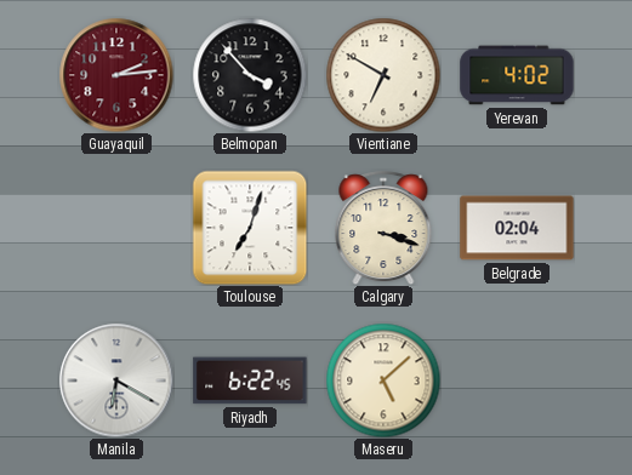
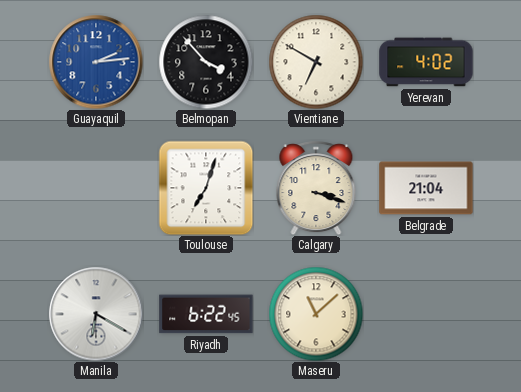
Guayaquil dial: burgundy -> blue
Belgrade: 02:04 -> 21:04
Maseru: 5:08 -> 11:08
